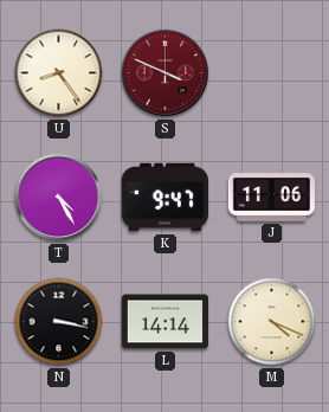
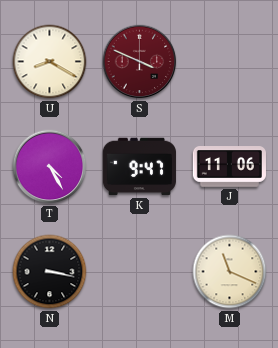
U: 8:24 -> 8:20
L: 14:14 -> none
M: 4:19 -> 11:19
